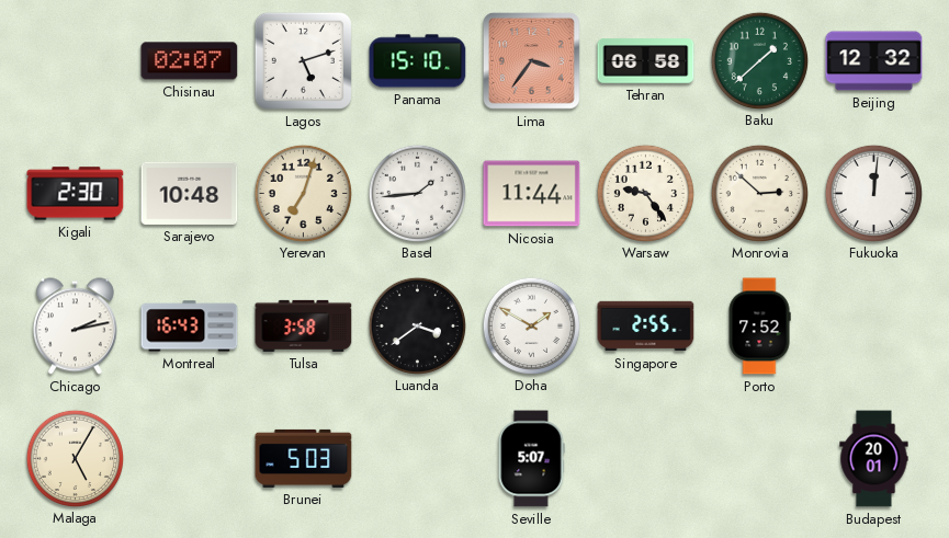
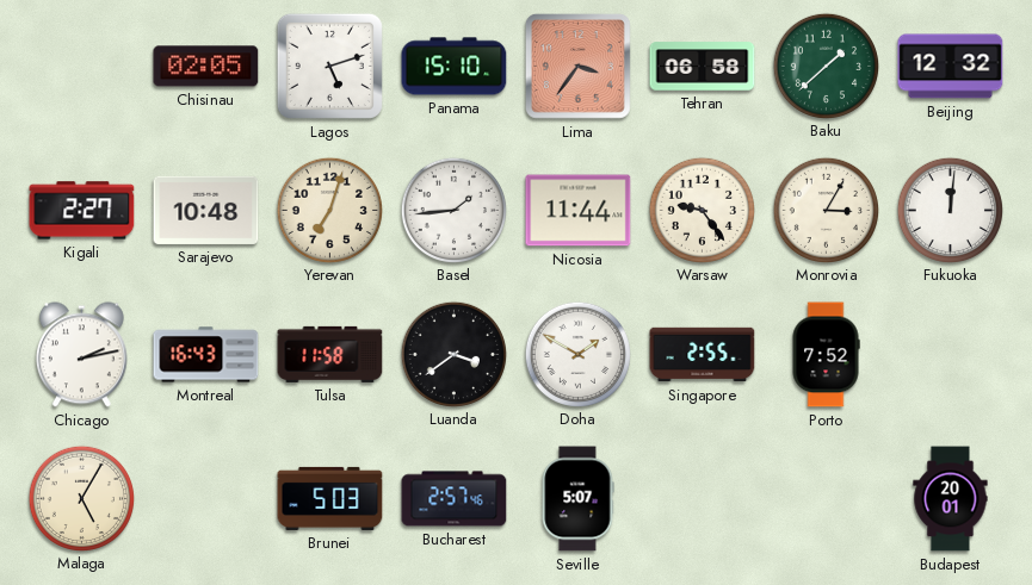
Chisinau: 02:07 -> 02:05
Kigali: 2:30 -> 2:27
Monrovia: 2:52 -> 3:05
Tulsa: 3:58 -> 11:58
Bucharest: none -> 2:57
